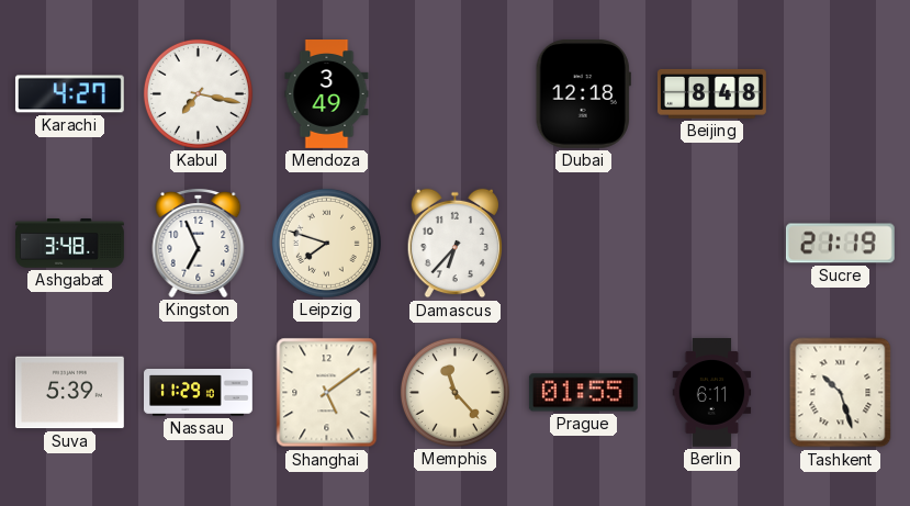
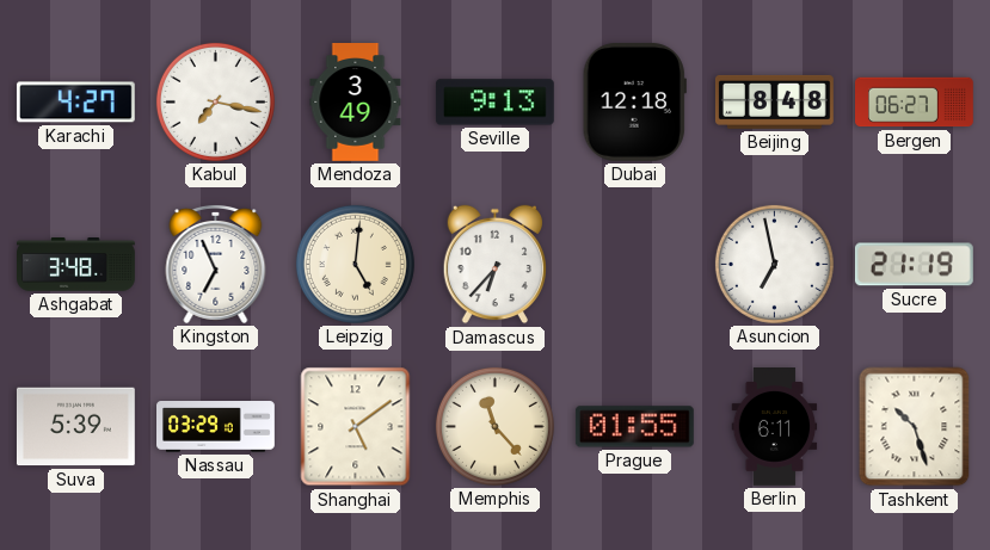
Seville: none -> 9:13
Bergen: none -> 06:27
Leipzig: 7:48 -> 5:01
Asuncion: none -> 6:58
Nassau: 11:29 -> 03:29
